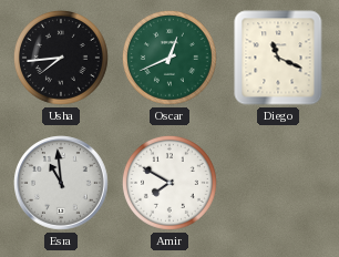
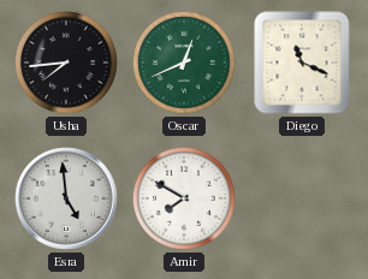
Esra: 10:59 -> 4:59
